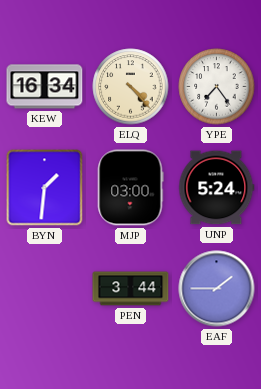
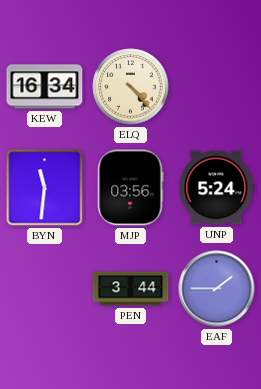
YPE: 7:24 -> none
BYN: 1:31 -> 11:31
MJP: 03:00 -> 03:56
